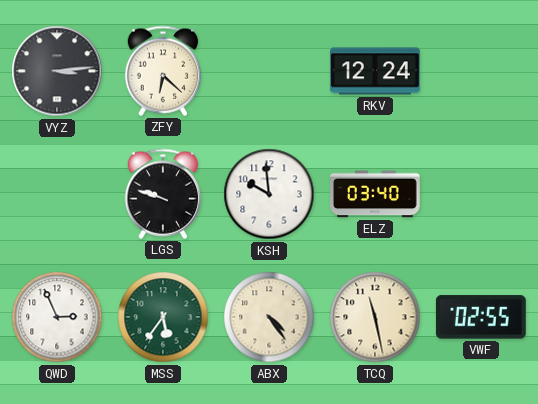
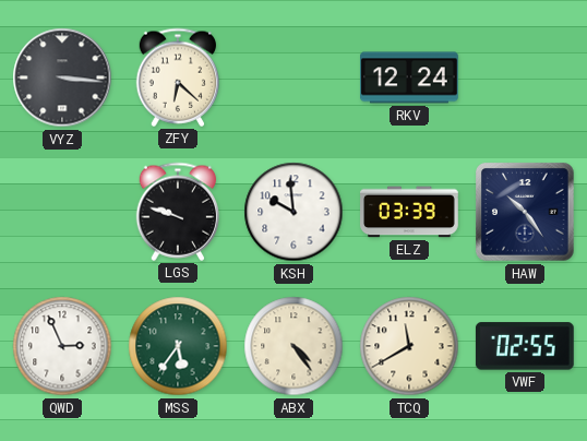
VYZ: 3:14 -> 3:16
ELZ: 03:40 -> 03:39
HAW: none -> 10:24
TCQ: 11:28 -> 11:40
